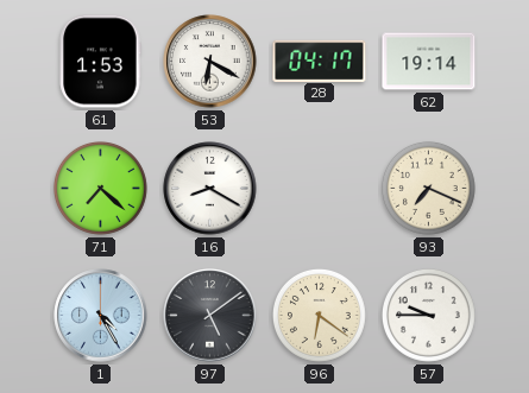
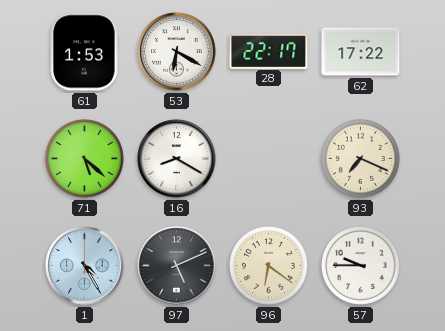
28: 04:17 -> 22:17
62: 19:14 -> 17:22
71: 7:22 -> 5:22
97: 5:09 -> 5:11
